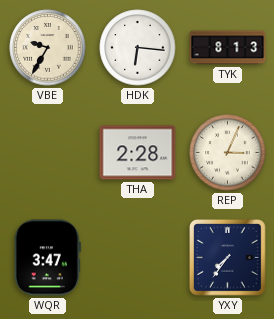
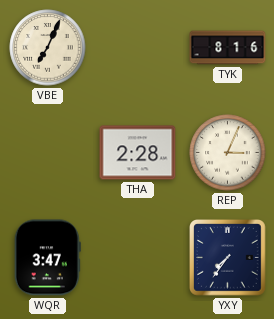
VBE: 9:35 -> 7:04
HDK: 6:16 -> none
TYK: 8:13 -> 8:16
